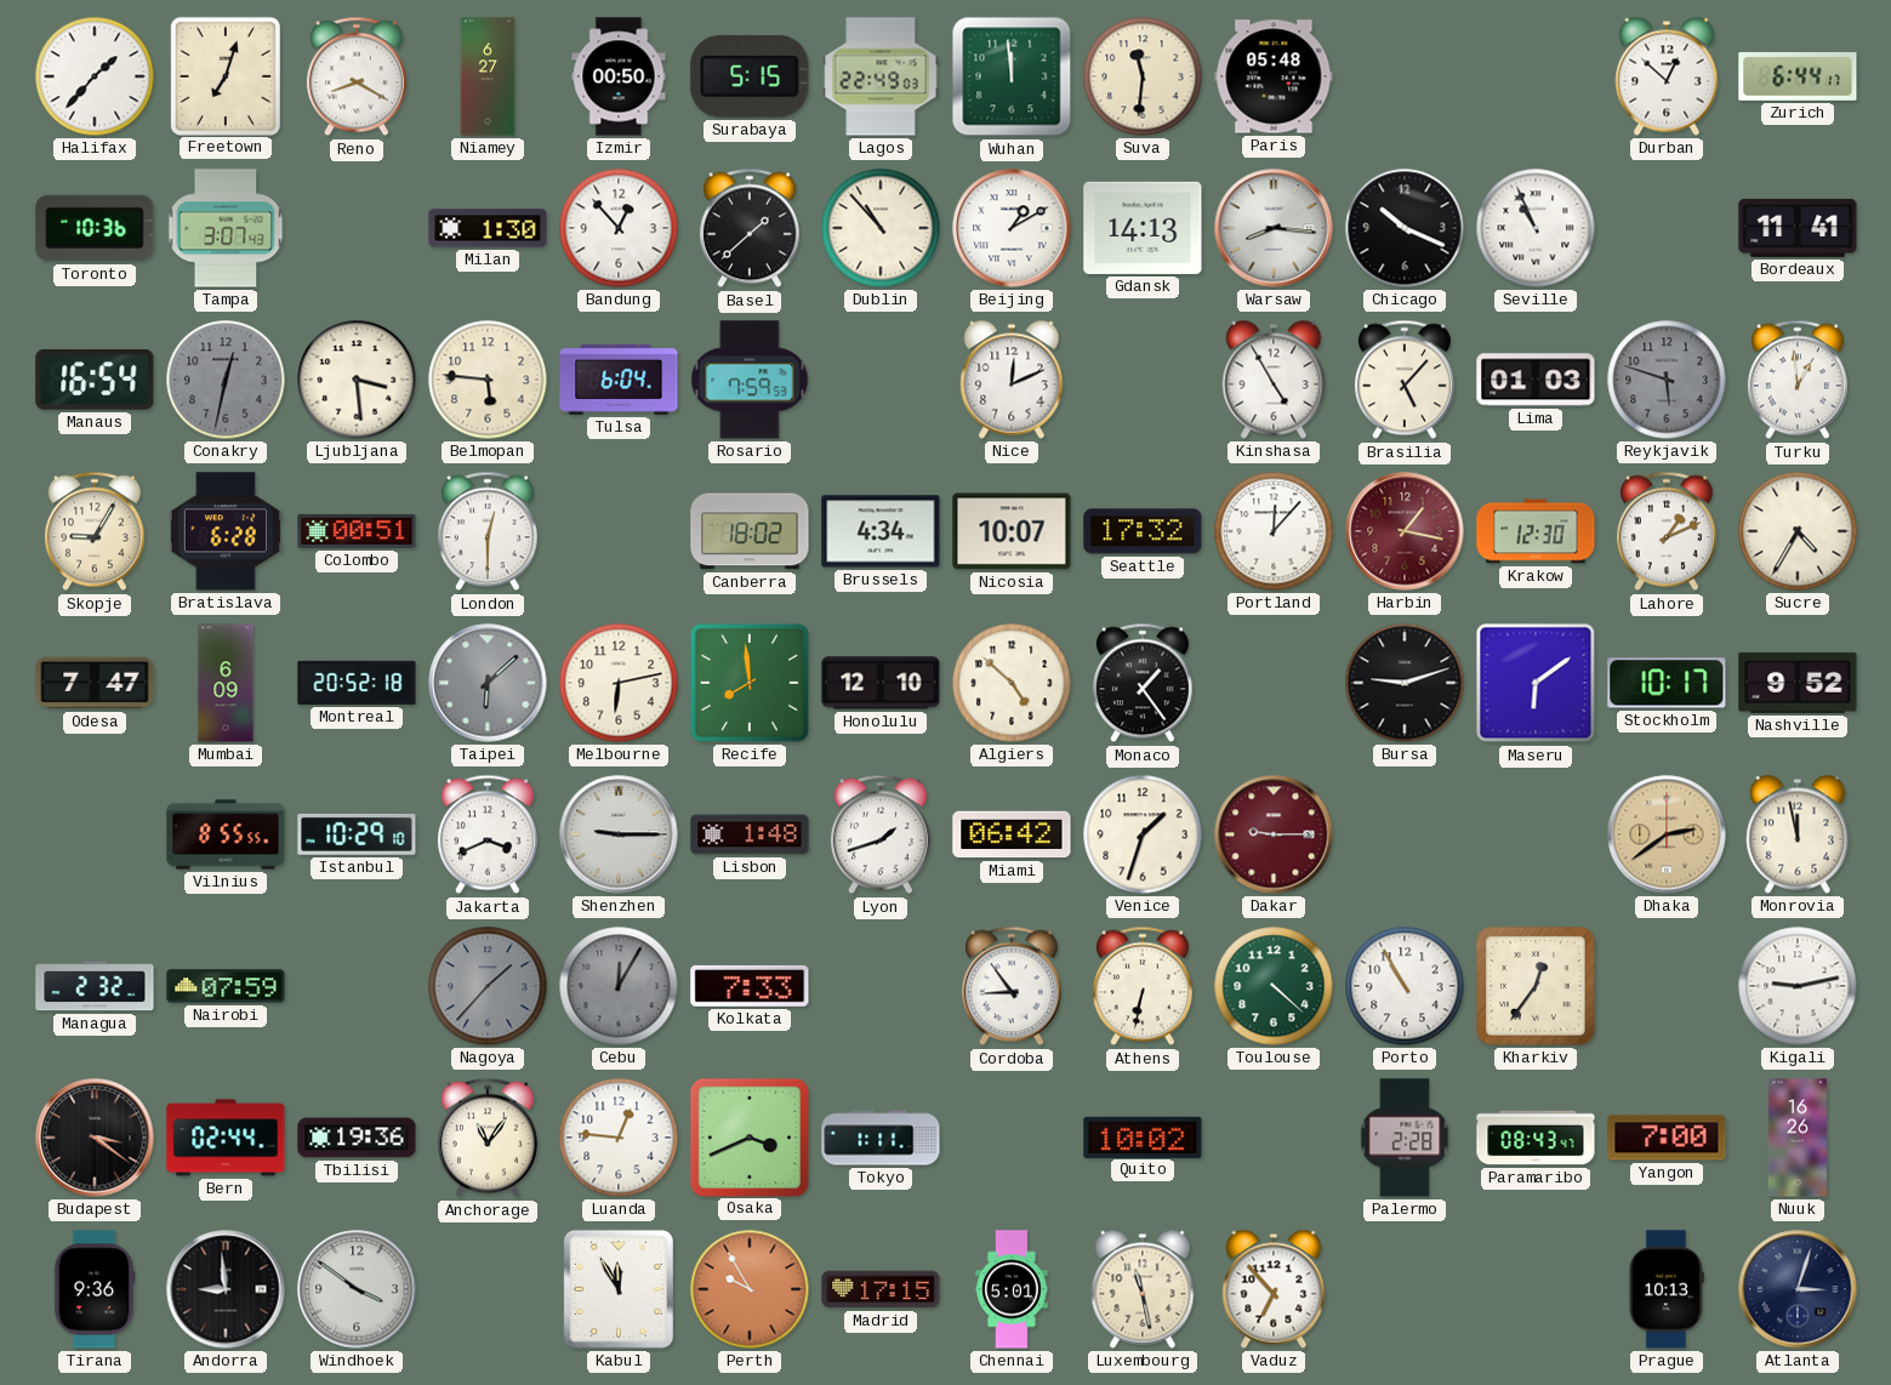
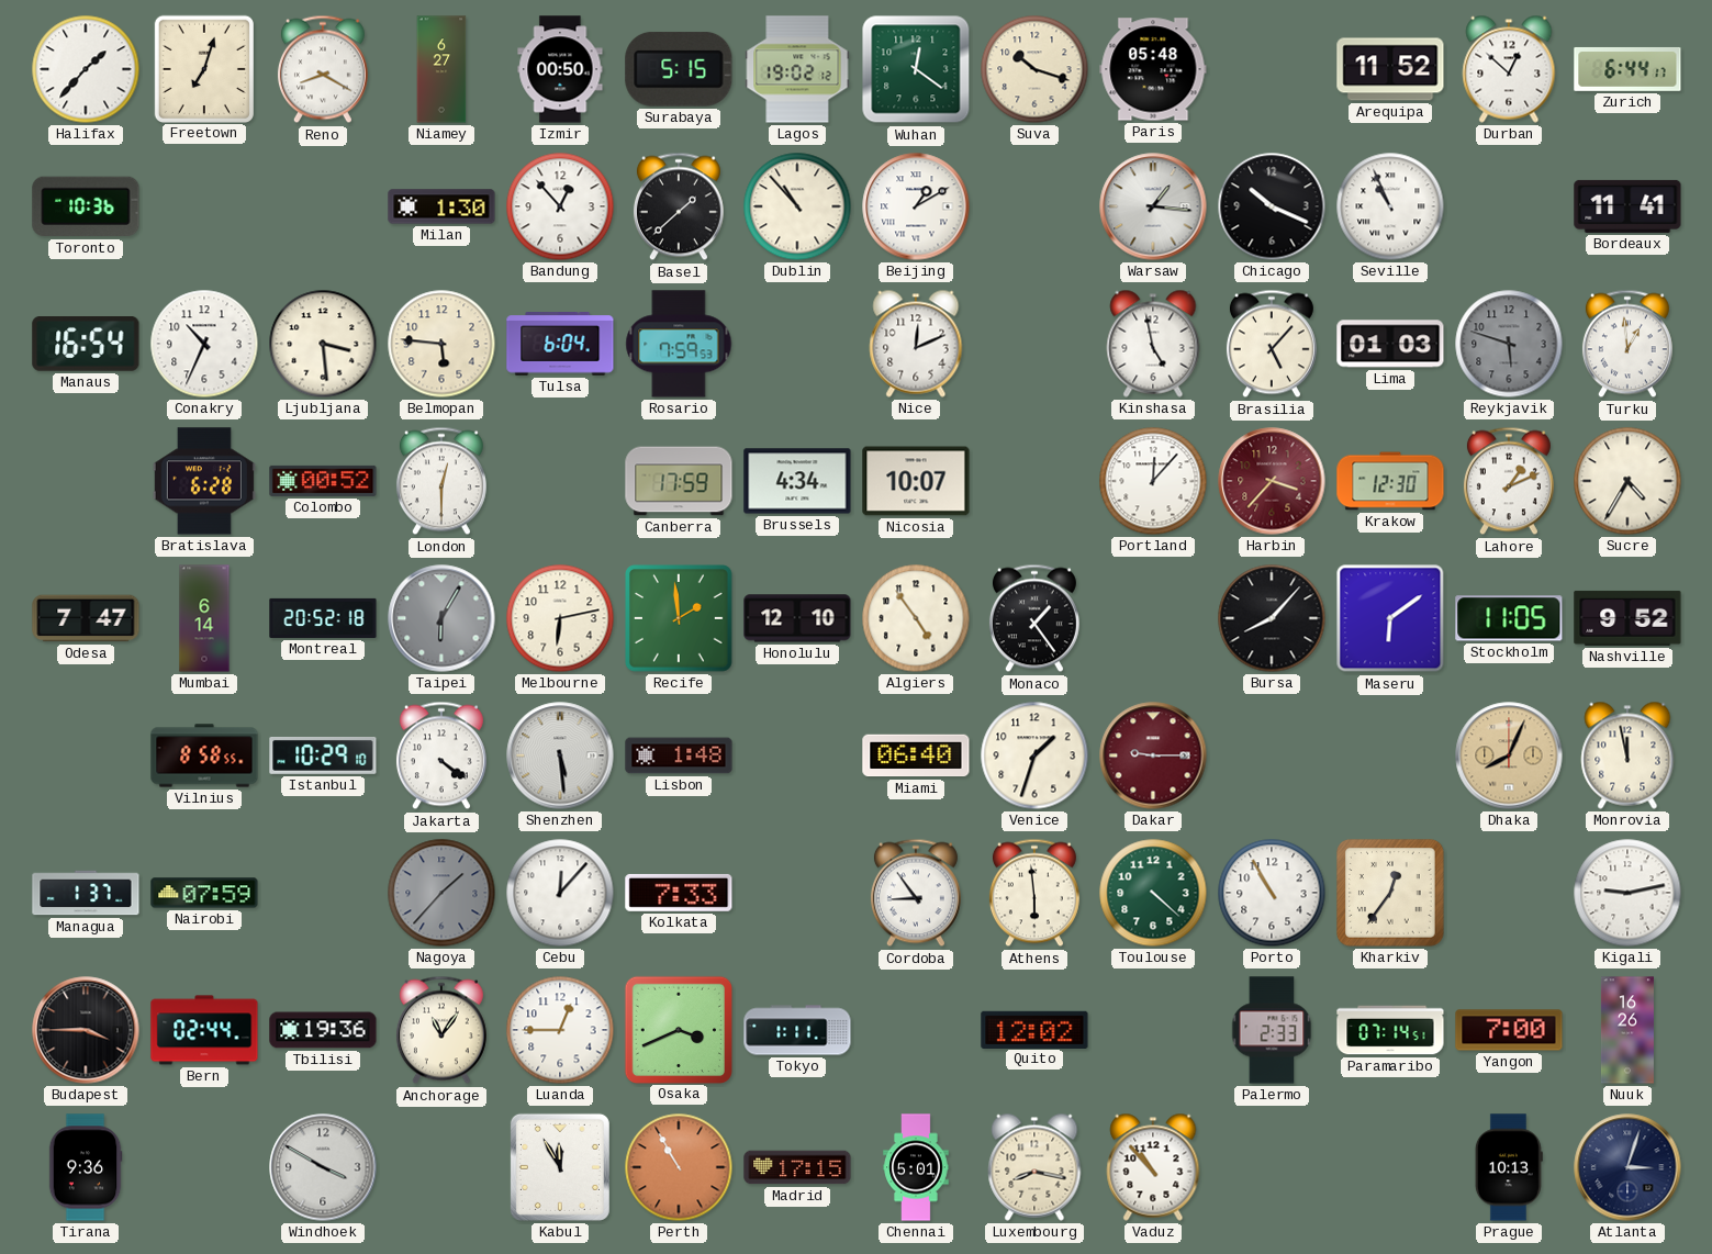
Lagos: 22:49 -> 19:02
Wuhan: 11:59 -> 12:21
Suva: 11:31 -> 10:18
Arequipa: none -> 11:52
Tampa: 3:07 -> none
Gdansk: 14:13 -> none
Warsaw: 8:16 -> 1:16
Conakry: 12:32 -> 10:34
Conakry dial: grey -> white
Kinshasa: 4:55 -> 4:58
Skopje: 9:05 -> none
Colombo: 00:51 -> 00:52
Canberra: 18:02 -> 17:59
Seattle: 17:32 -> none
Harbin: 1:17 -> 3:37
Mumbai: 6:09 -> 6:14
Taipei: 6:08 -> 6:05
Recife: 7:59 -> 1:59
Algiers: 4:52 -> 4:54
Bursa: 9:12 -> 8:07
Stockholm: 10:17 -> 11:05
Vilnius: 8:55 -> 8:58
Jakarta: 3:41 -> 4:21
Shenzhen: 9:15 -> 5:29
Lyon: 1:42 -> none
Miami: 06:42 -> 06:40
Dhaka: 2:39 -> 8:04
Managua: 2:32 -> 1:37
Cebu: 12:05 -> 12:07
Cebu dial: grey -> white
Athens: 6:32 -> 5:59
Budapest: 3:21 -> 3:45
Luanda: 12:46 -> 12:45
Quito: 10:02 -> 12:02
Palermo: 2:28 -> 2:33
Paramaribo: 08:43 -> 07:14
Andorra: 8:59 -> none
Windhoek: 3:51 -> 3:50
Perth: 9:55 -> 10:55
Luxembourg: 11:28 -> 8:17
Vaduz: 6:53 -> 10:53
